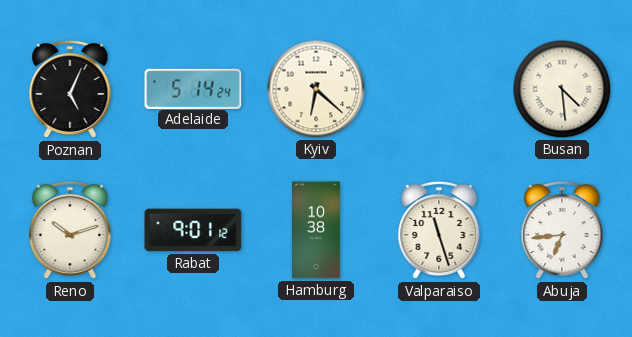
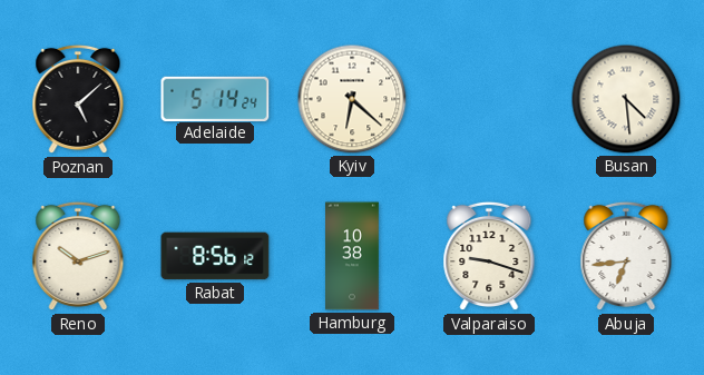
Poznan: 5:04 -> 5:08
Rabat: 9:01 -> 8:56
Valparaiso: 11:27 -> 9:18
